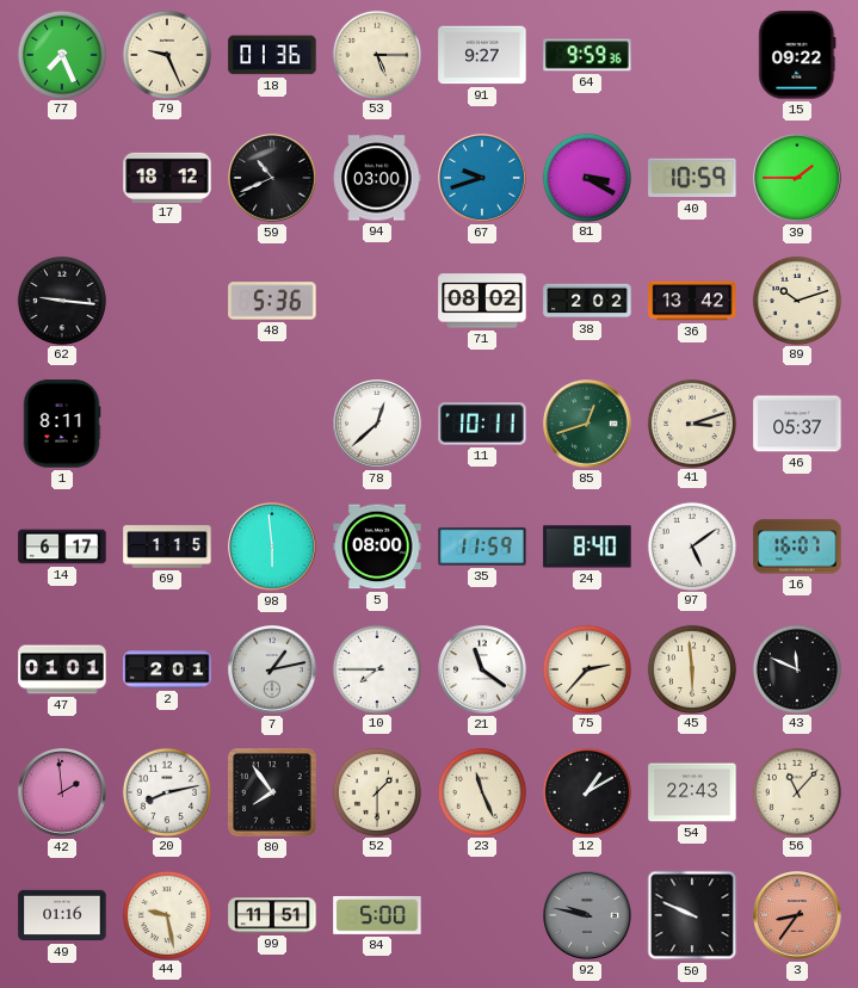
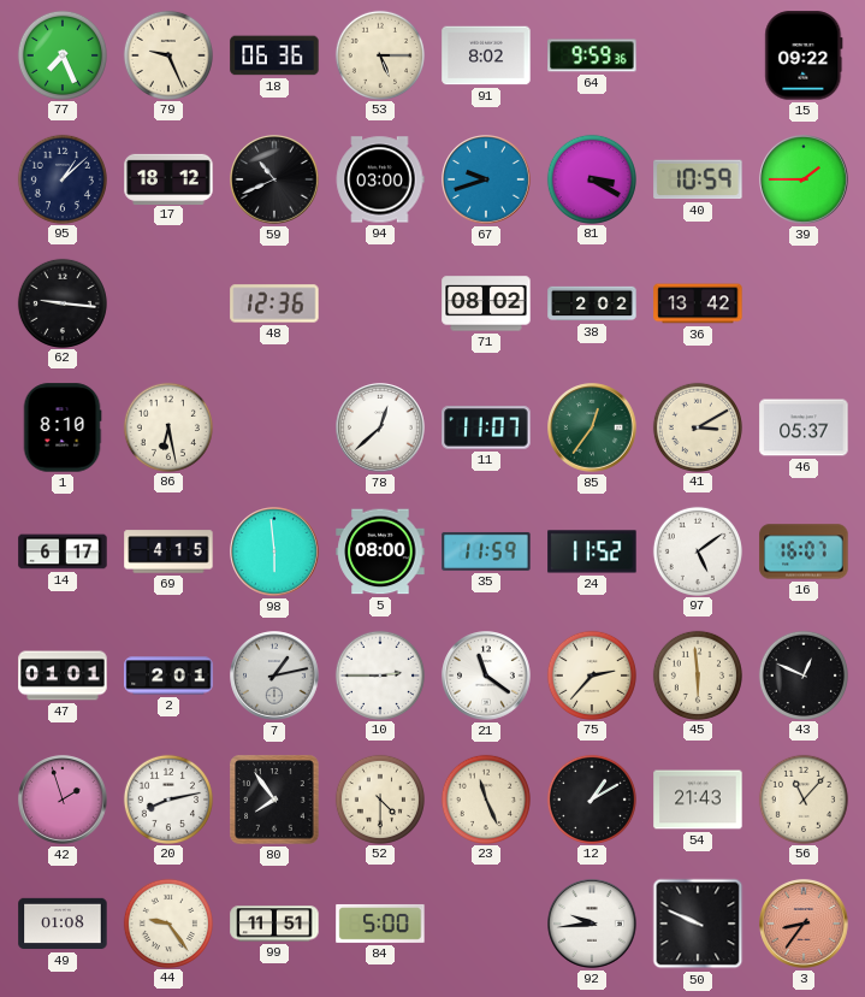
18: 01:36 -> 06:36
91: 9:27 -> 8:02
95: none -> 1:08
48: 5:36 -> 12:36
89: 10:12 -> none
1: 8:11 -> 8:10
86: none -> 6:28
11: 10:11 -> 11:07
85: 12:42 -> 12:36
41: 3:12 -> 3:10
69: 1:15 -> 4:15
24: 8:40 -> 11:52
10: 7:45 -> 2:45
43: 11:49 -> 12:49
42: 1:59 -> 1:57
52: 1:30 -> 4:30
54: 22:43 -> 21:43
49: 01:16 -> 01:08
44: 9:28 -> 9:24
92: 9:47 -> 9:44
92 dial: grey -> white
